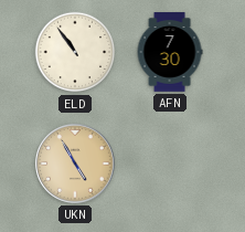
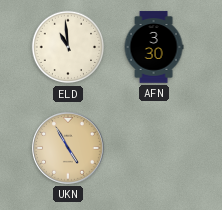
ELD: 10:54 -> 10:59
AFN: 7:30 -> 3:30
